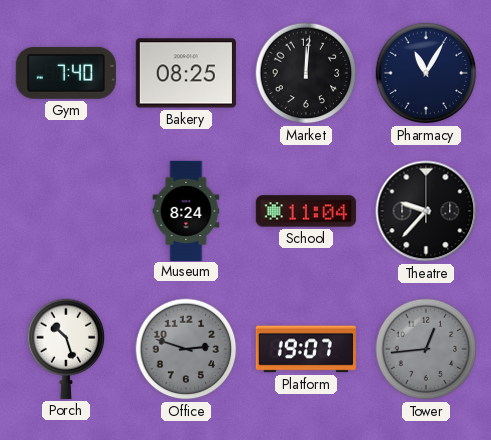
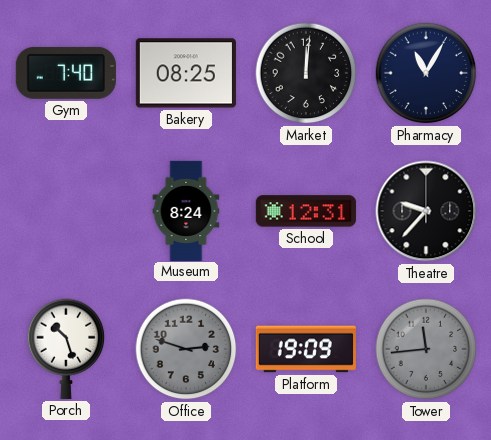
School: 11:04 -> 12:31
Platform: 19:07 -> 19:09
Tower: 12:44 -> 11:44
